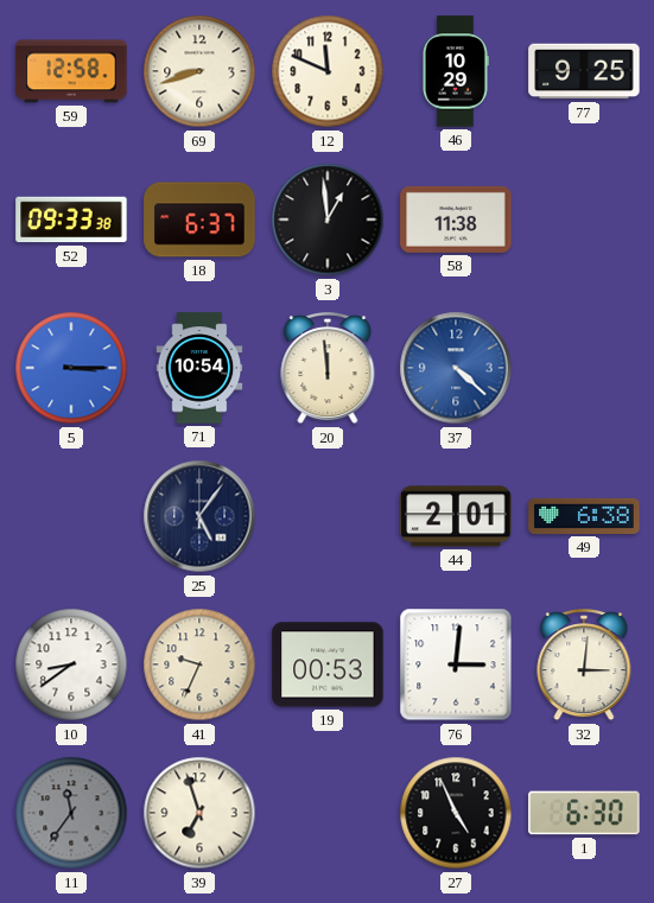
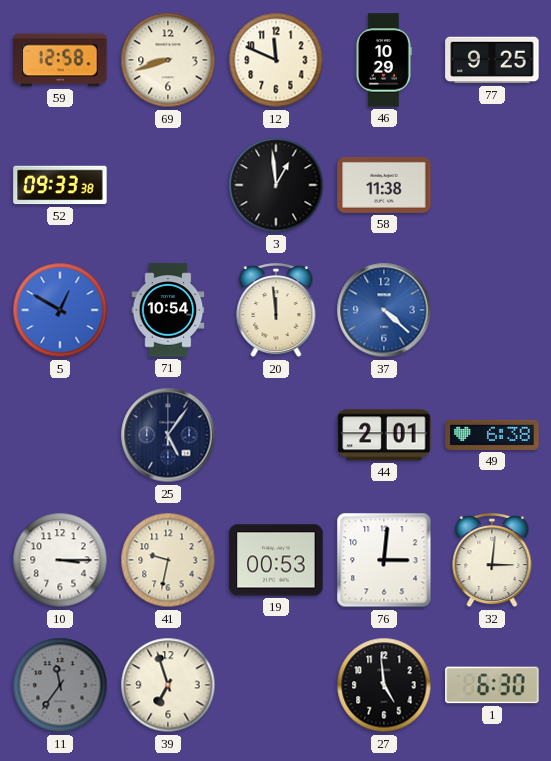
18: 6:37 -> none
5: 3:15 -> 12:50
10: 8:39 -> 3:15
41: 9:34 -> 9:32
27: 4:56 -> 4:59
